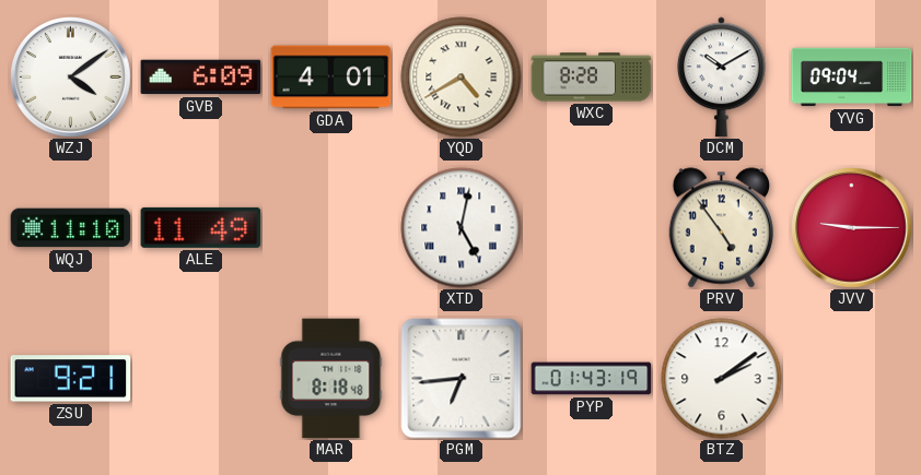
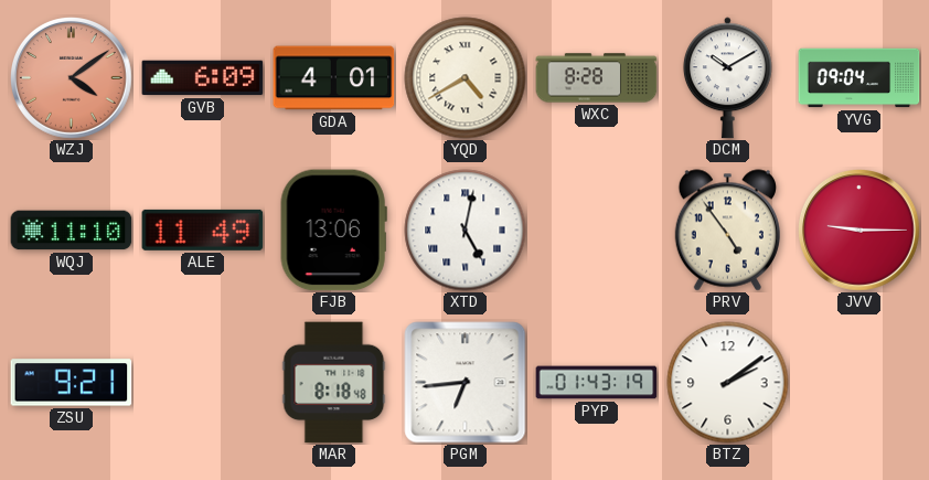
WZJ dial: white -> salmon
FJB: none -> 13:06
